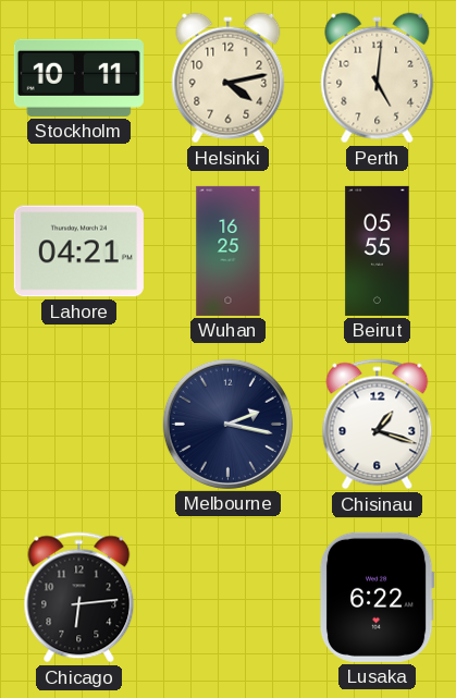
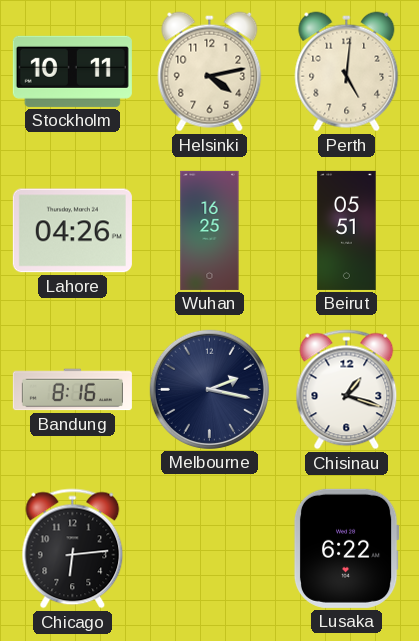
Lahore: 04:21 -> 04:26
Beirut: 05:55 -> 05:51
Bandung: none -> 8:16
